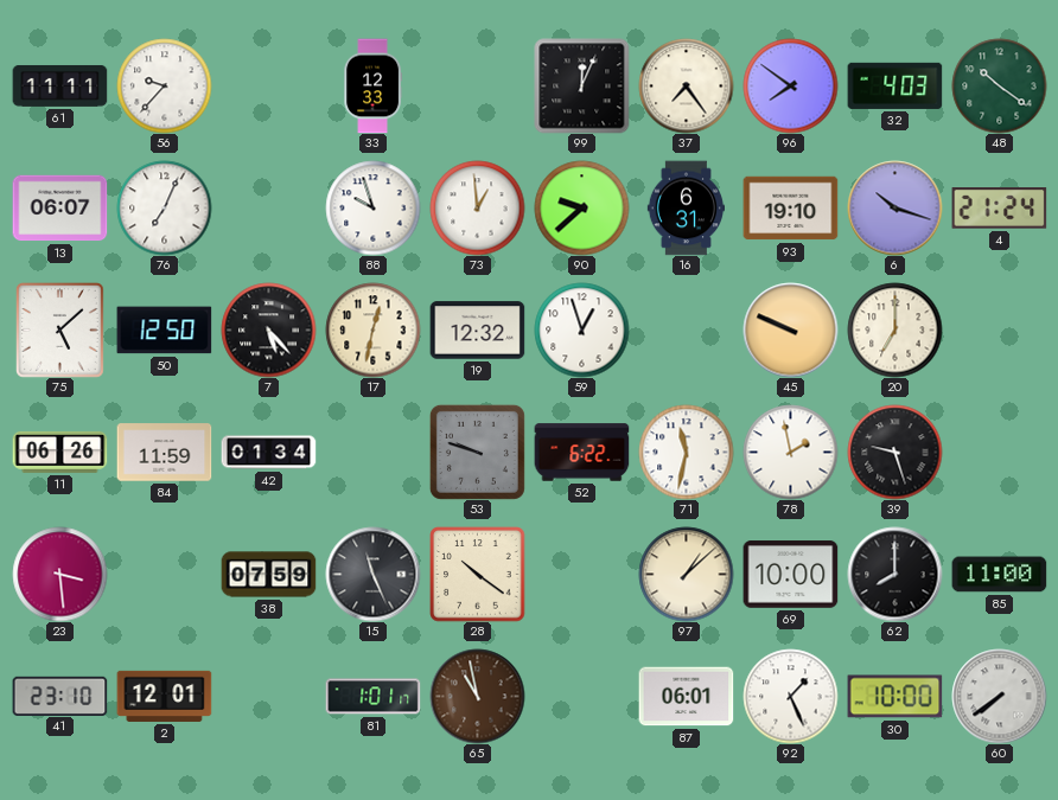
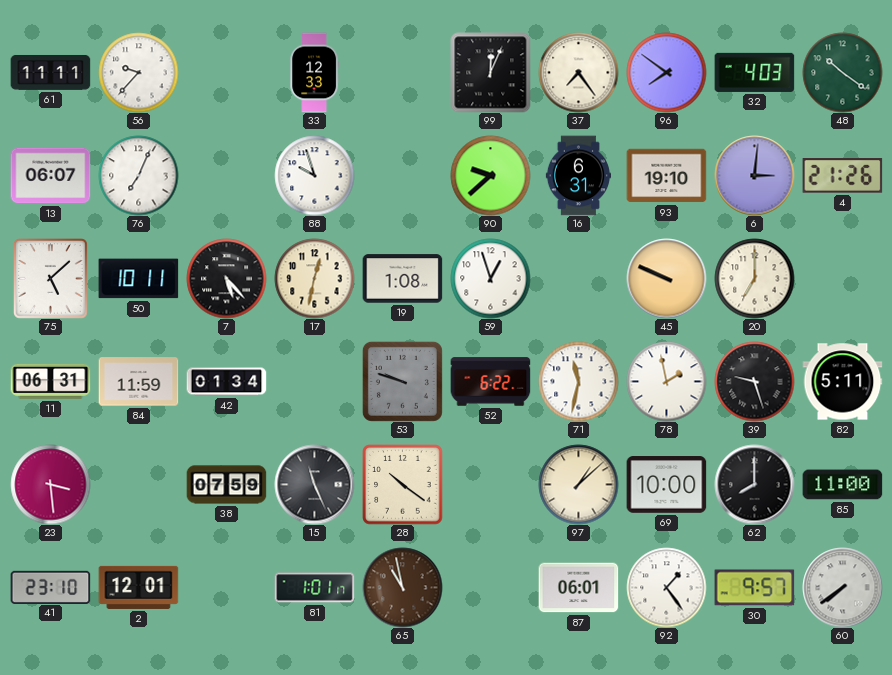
73: 12:59 -> none
6: 10:18 -> 3:01
4: 21:24 -> 21:26
50: 12:50 -> 10:11
19: 12:32 -> 1:08
11: 06:26 -> 06:31
82: none -> 5:11
92: 1:26 -> 1:24
30: 10:00 -> 9:57
